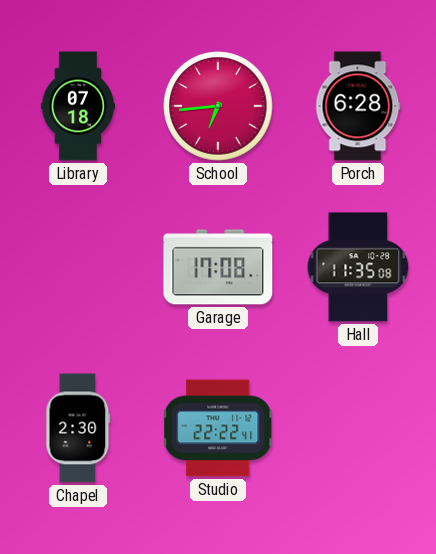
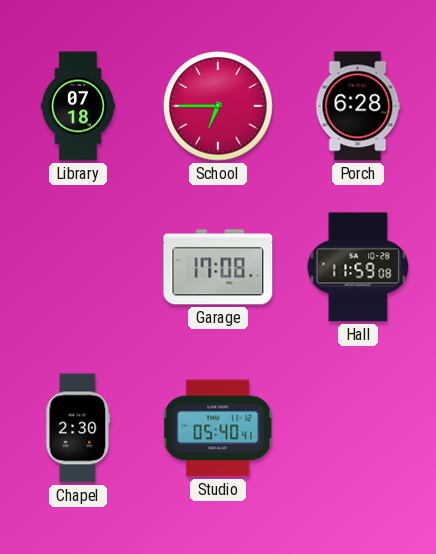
School: 6:44 -> 6:45
Hall: 11:35 -> 11:59
Studio: 22:22 -> 05:40
